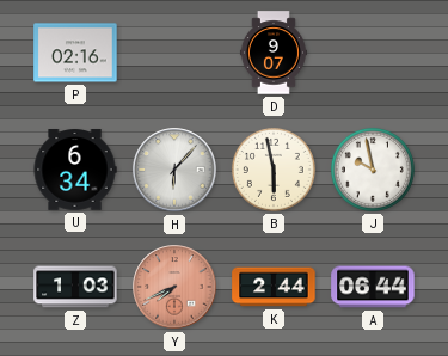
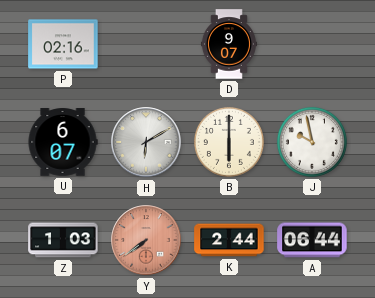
U: 6:34 -> 6:07
H: 6:07 -> 6:10
B: 5:58 -> 6:00
Y: 7:41 -> 7:39
